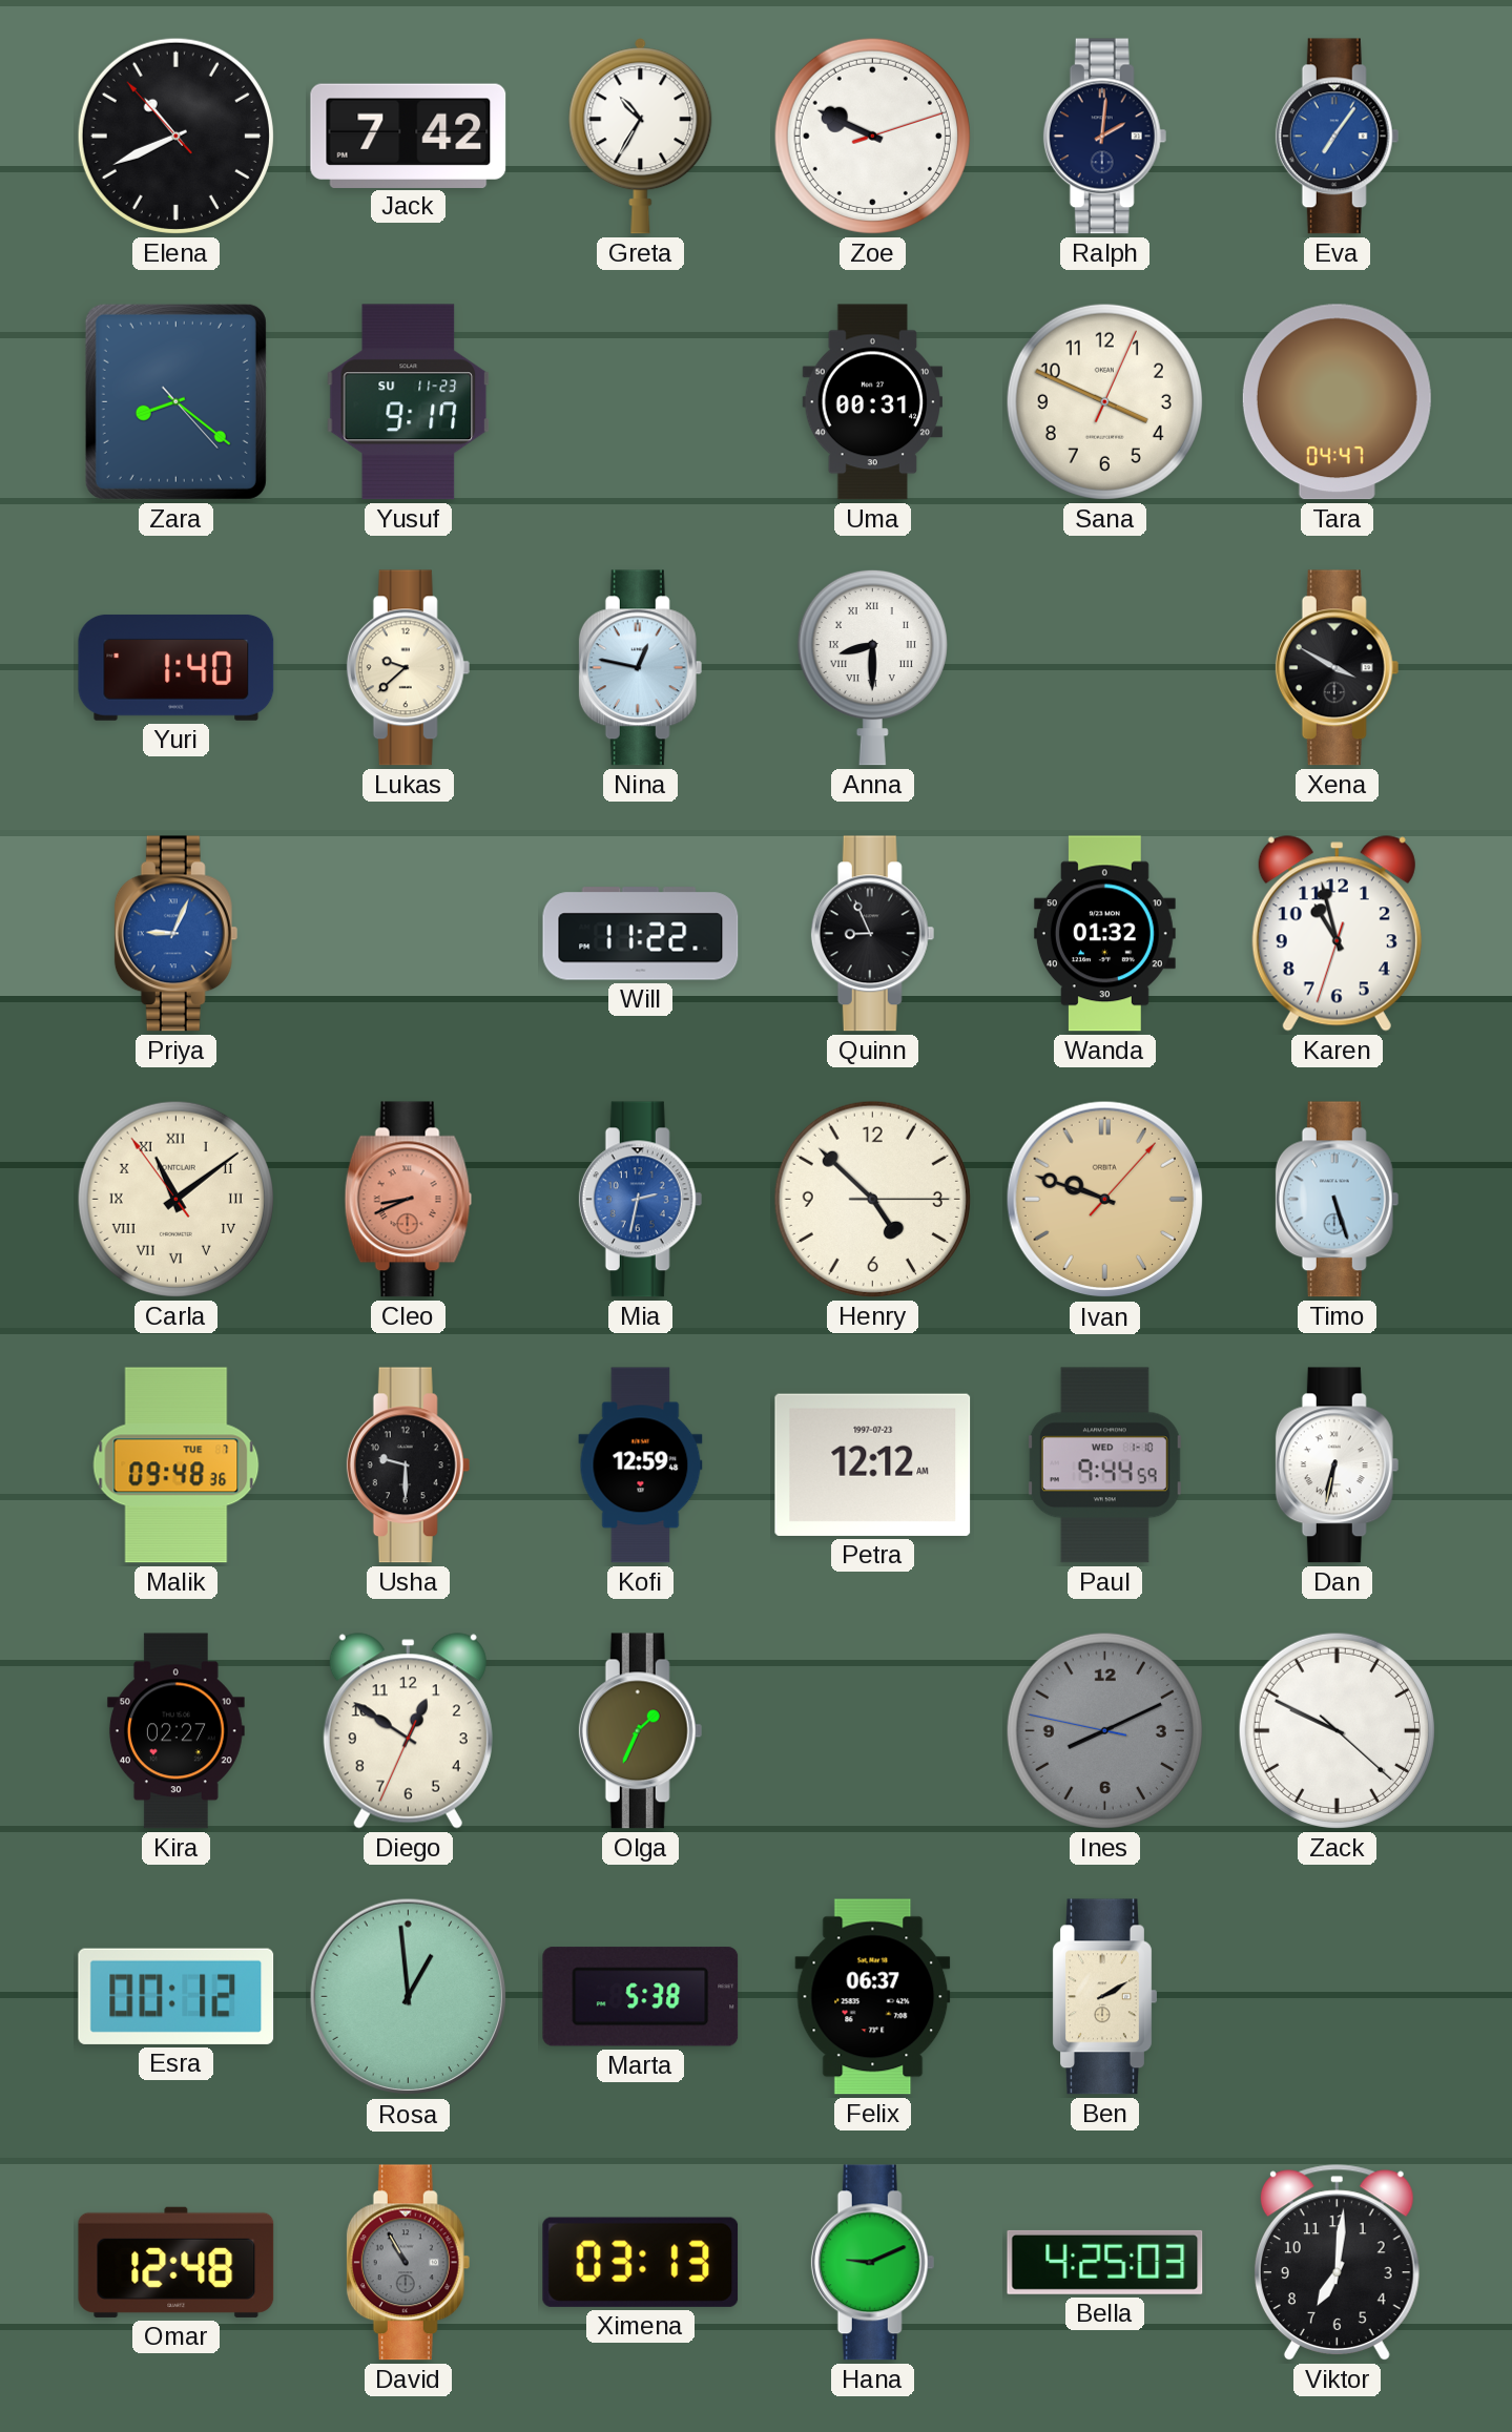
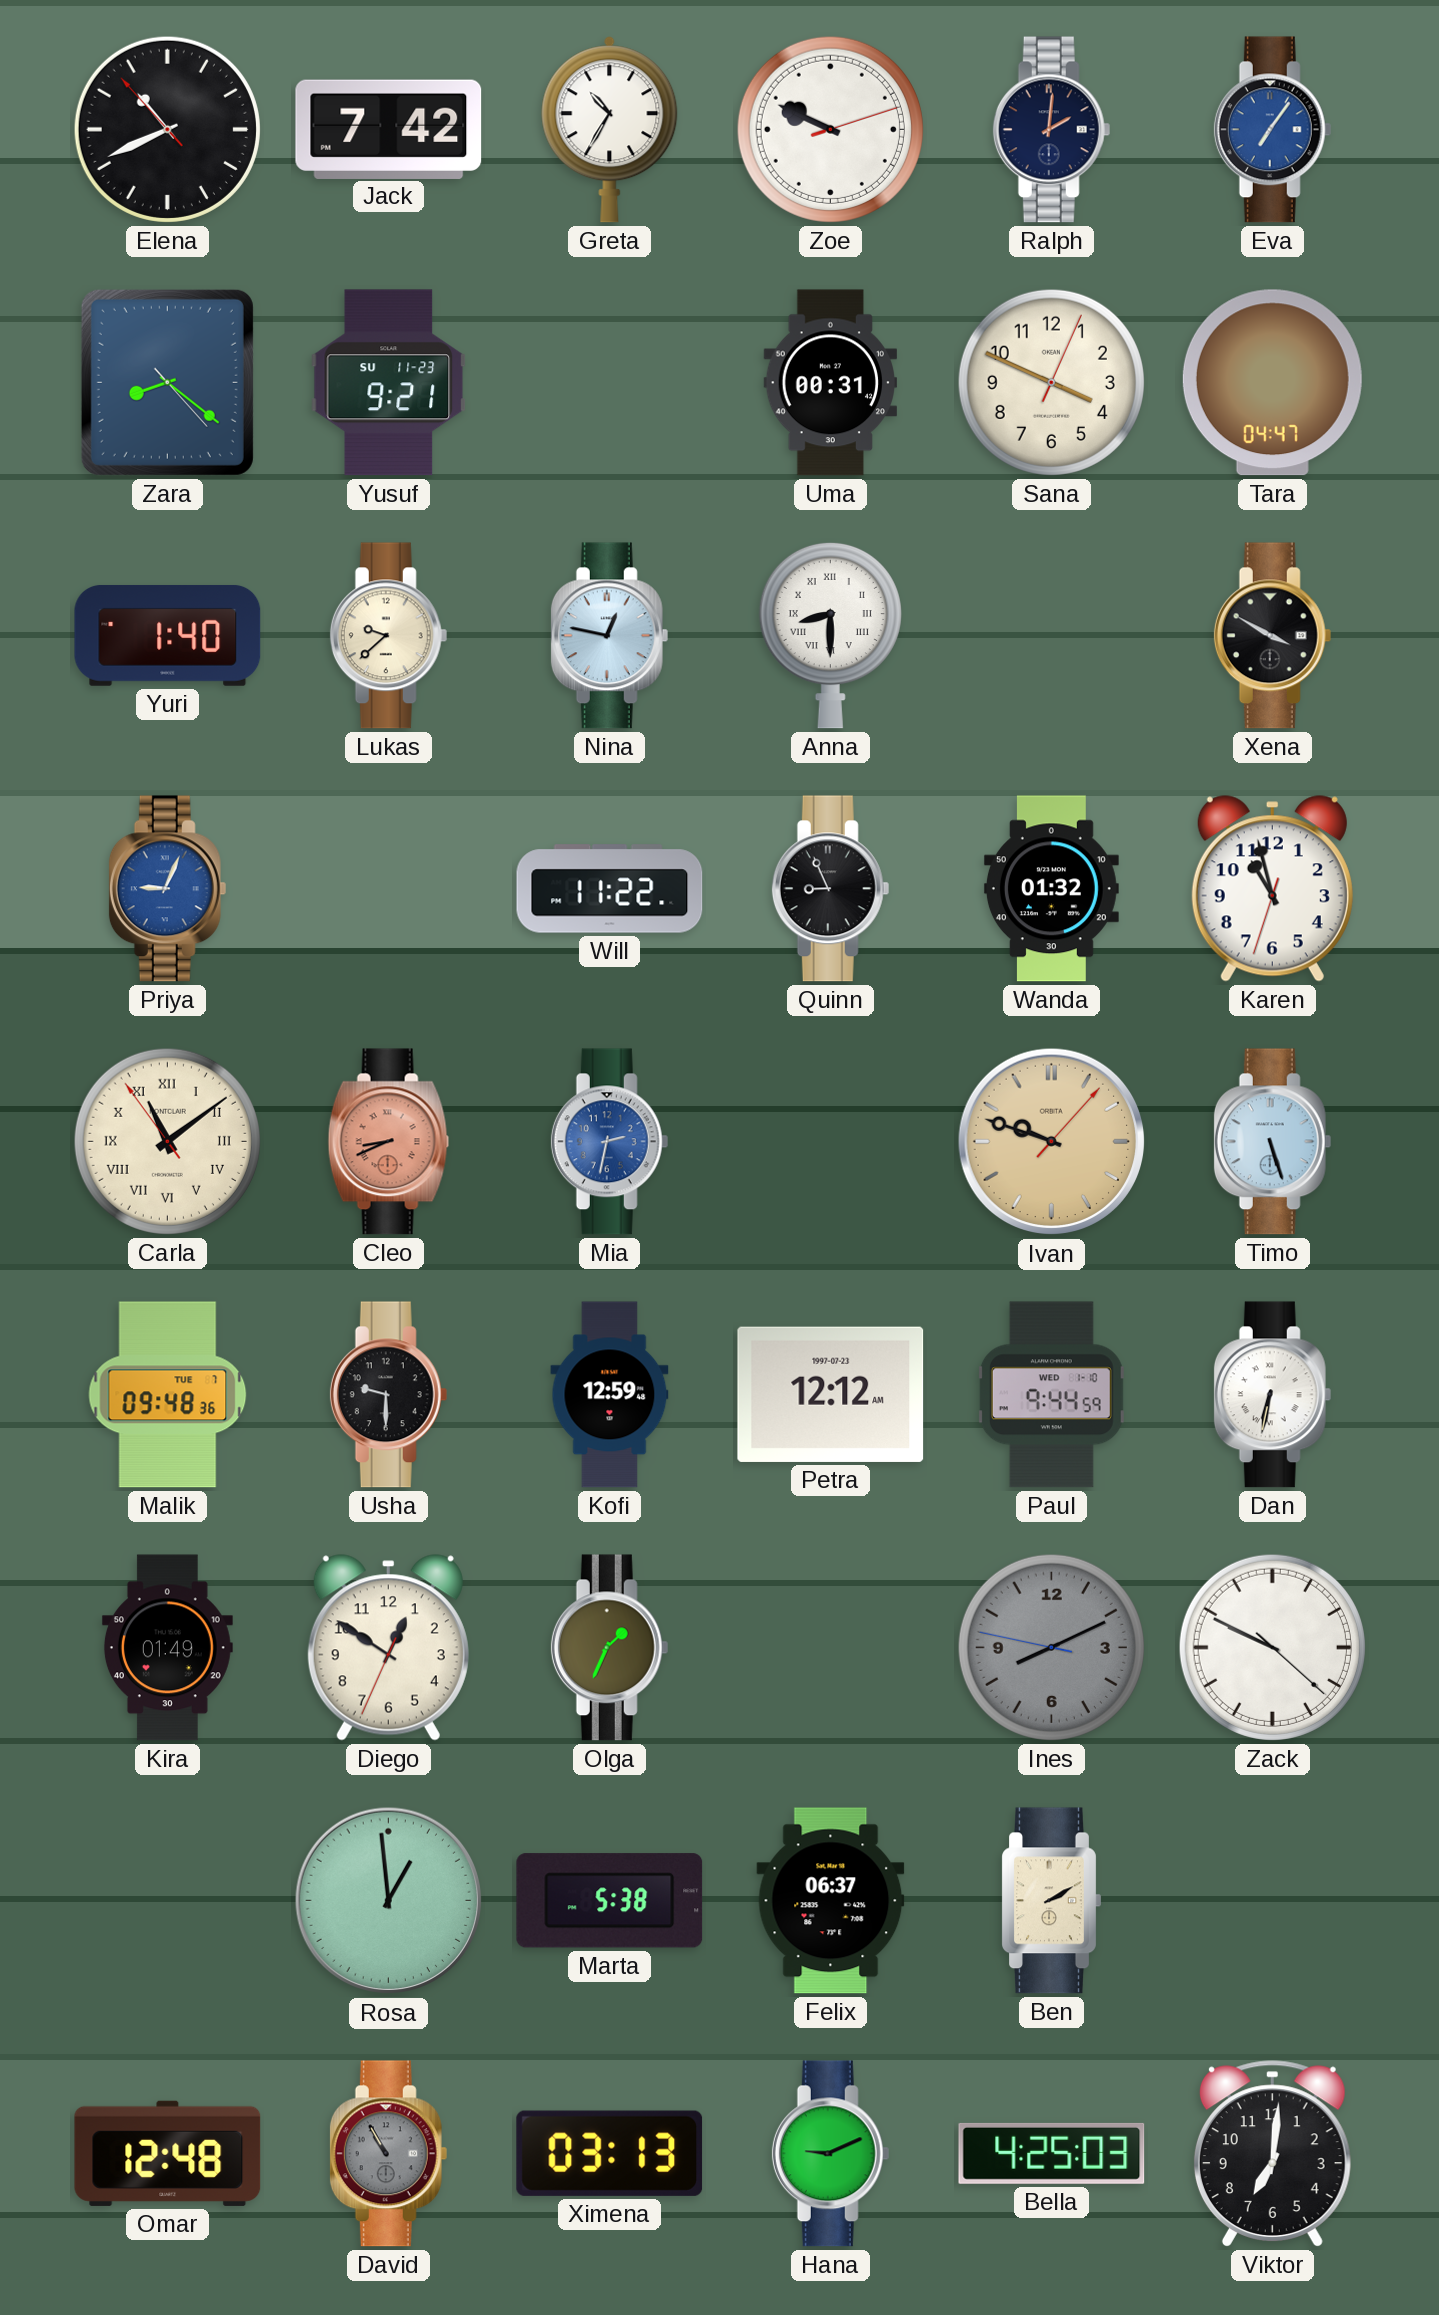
Yusuf: 9:17 -> 9:21
Henry: 4:52 -> none
Kira: 02:27 -> 01:49
Esra: 00:12 -> none
